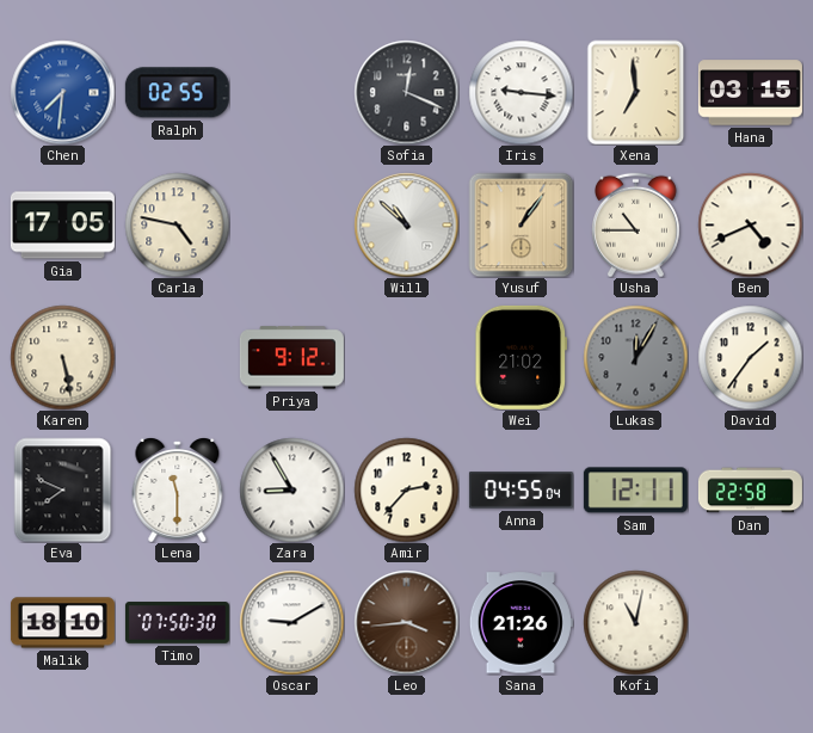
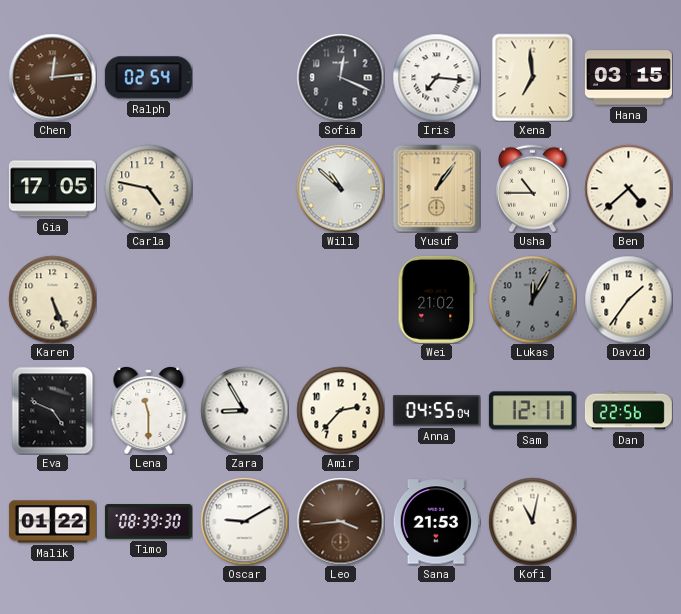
Chen: 7:31 -> 12:14
Chen dial: blue -> brown
Ralph: 02:55 -> 02:54
Iris: 9:16 -> 7:16
Ben: 4:41 -> 4:38
Karen: 5:28 -> 5:26
Priya: 9:12 -> none
Eva: 7:49 -> 4:49
Dan: 22:58 -> 22:56
Malik: 18:10 -> 01:22
Timo: 07:50 -> 08:39
Sana: 21:26 -> 21:53
